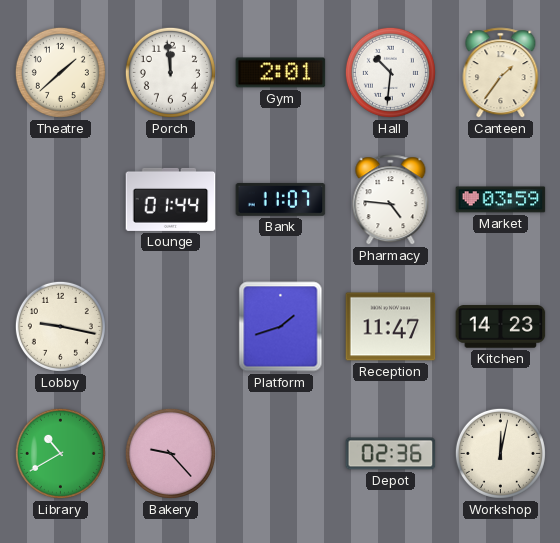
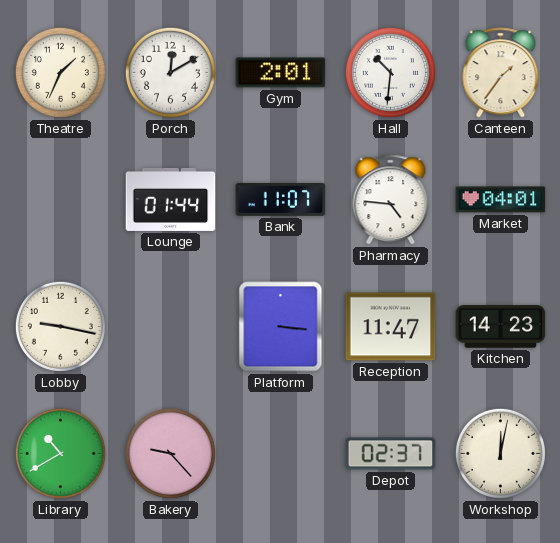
Theatre: 1:38 -> 1:34
Porch: 11:59 -> 12:10
Market: 03:59 -> 04:01
Platform: 1:42 -> 3:16
Depot: 02:36 -> 02:37
